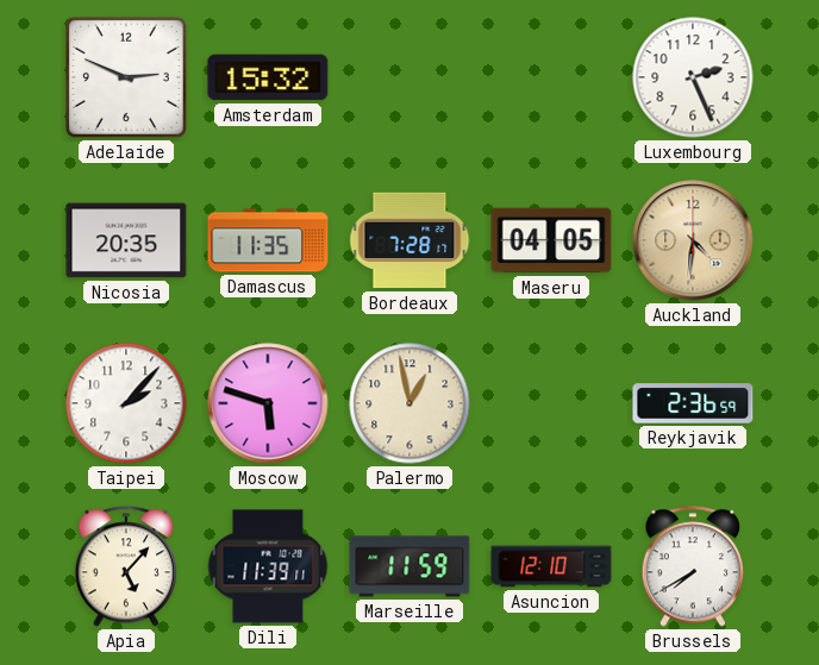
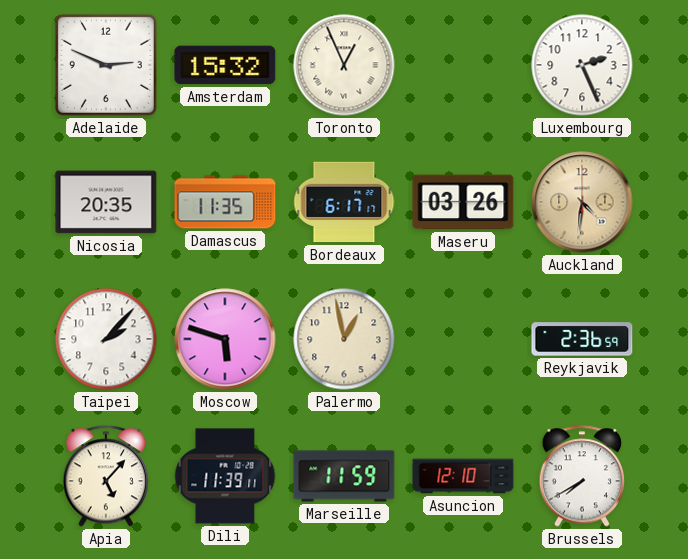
Toronto: none -> 12:56
Bordeaux: 7:28 -> 6:17
Maseru: 04:05 -> 03:26
